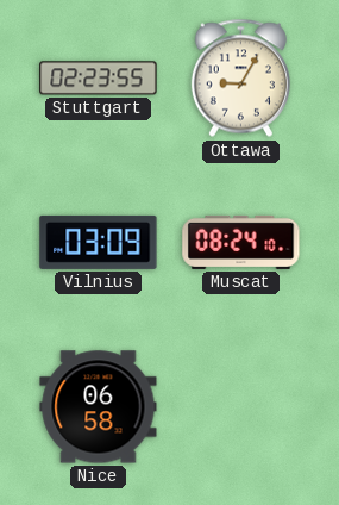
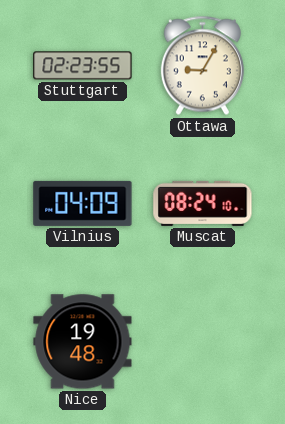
Vilnius: 03:09 -> 04:09
Nice: 06:58 -> 19:48
